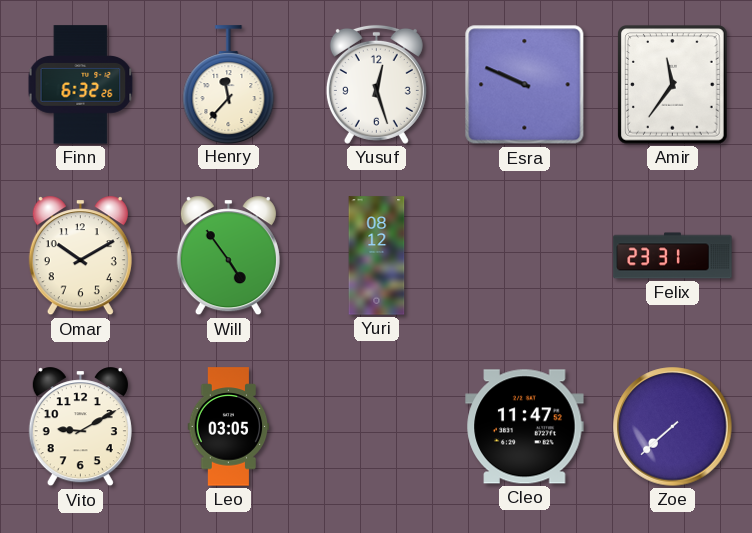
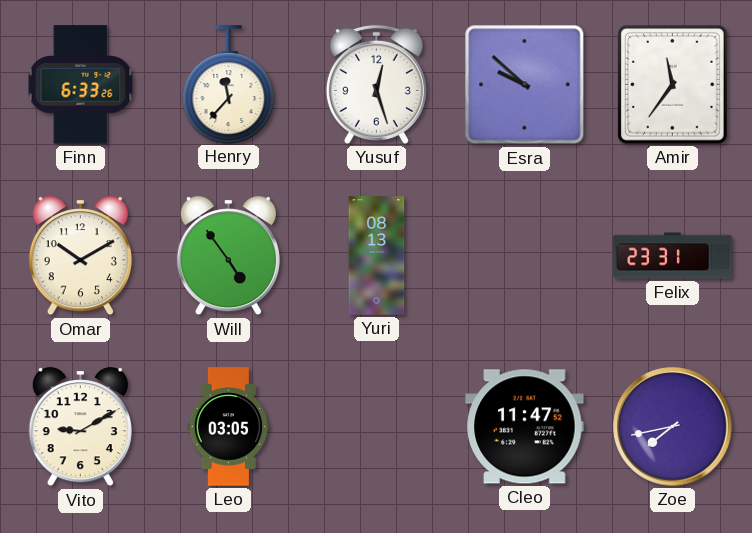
Finn: 6:32 -> 6:33
Esra: 9:49 -> 9:52
Yuri: 08:12 -> 08:13
Zoe: 7:38 -> 7:43
